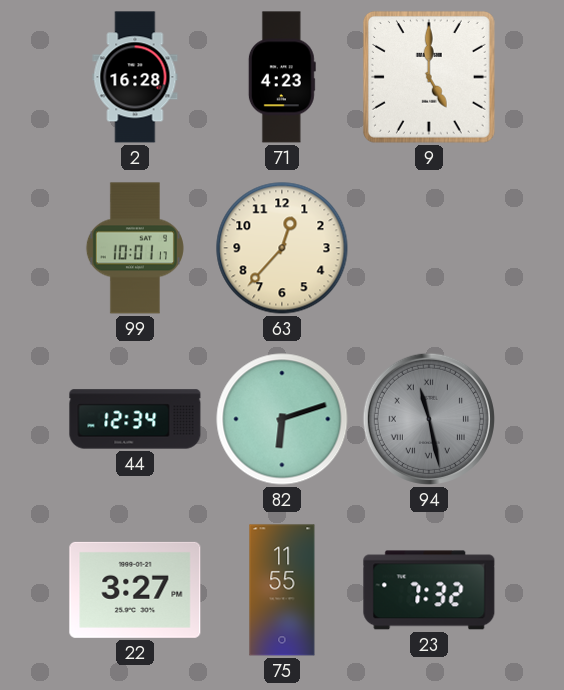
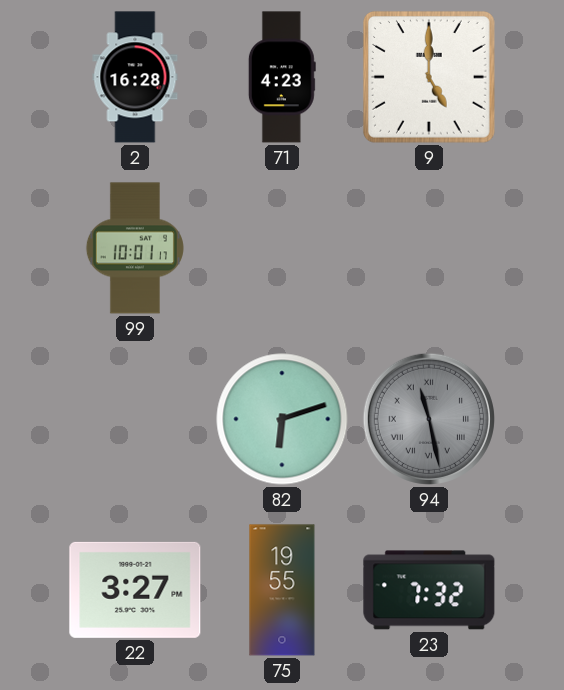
63: 12:37 -> none
44: 12:34 -> none
75: 11:55 -> 19:55
